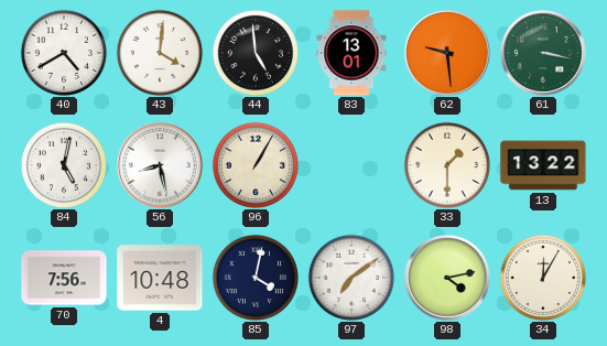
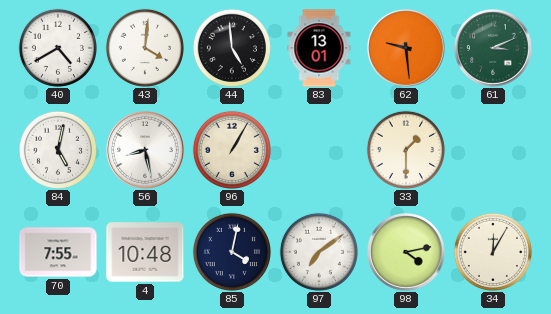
61: 3:17 -> 3:11
13: 13:22 -> none
70: 7:56 -> 7:55
